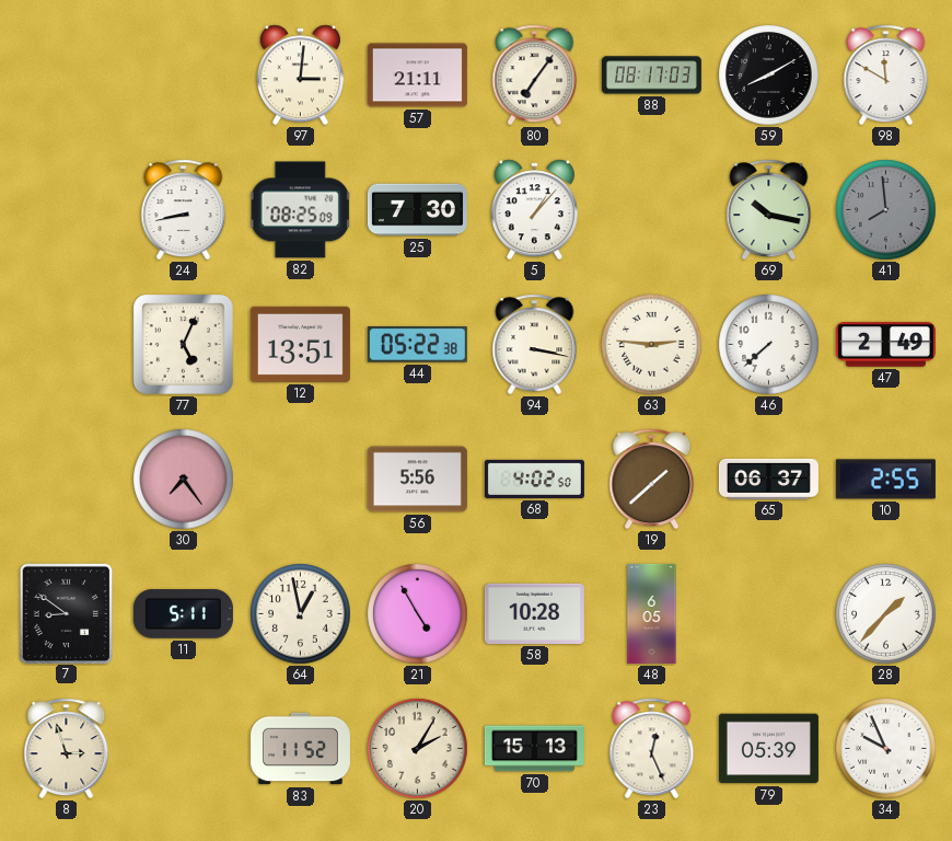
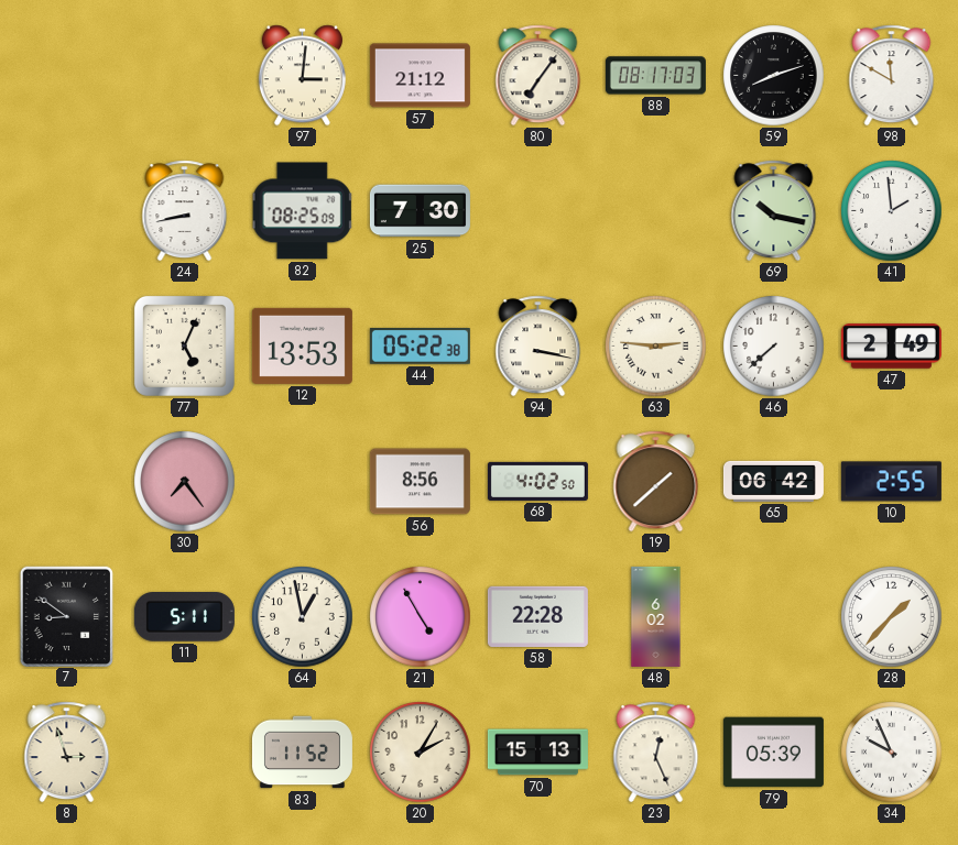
57: 21:11 -> 21:12
59: 8:10 -> 8:12
5: 1:07 -> none
41: 7:59 -> 1:59
41 dial: grey -> white
12: 13:51 -> 13:53
56: 5:56 -> 8:56
65: 06:37 -> 06:42
58: 10:28 -> 22:28
48: 6:05 -> 6:02
